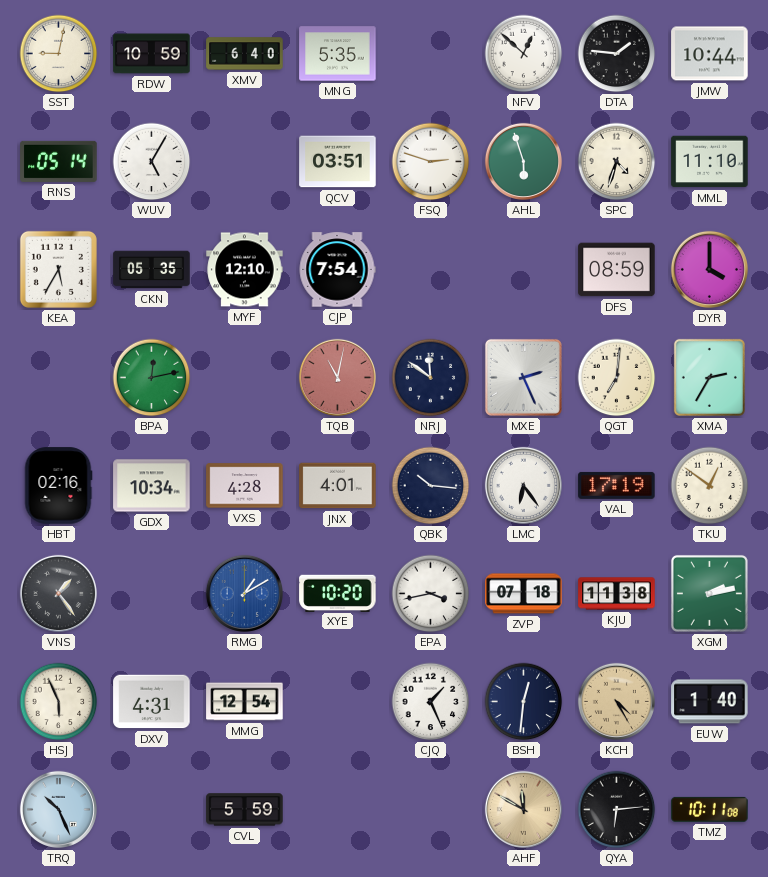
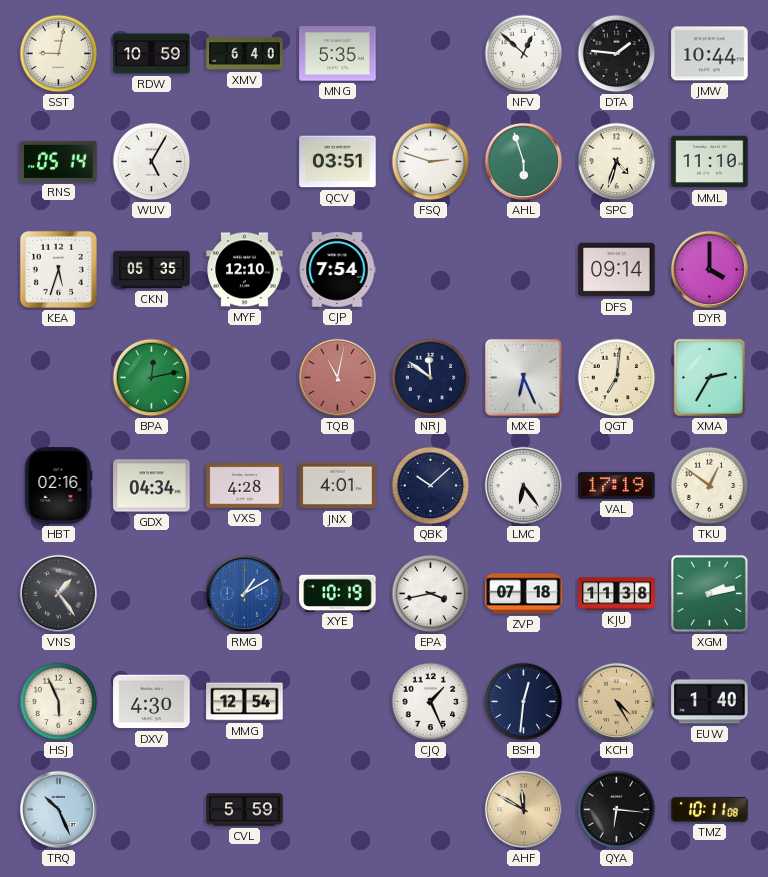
KEA: 5:35 -> 5:33
DFS: 08:59 -> 09:14
MXE: 2:26 -> 6:26
GDX: 10:34 -> 04:34
QBK: 10:16 -> 10:08
XYE: 10:20 -> 10:19
DXV: 4:31 -> 4:30
QYA: 6:14 -> 6:16
